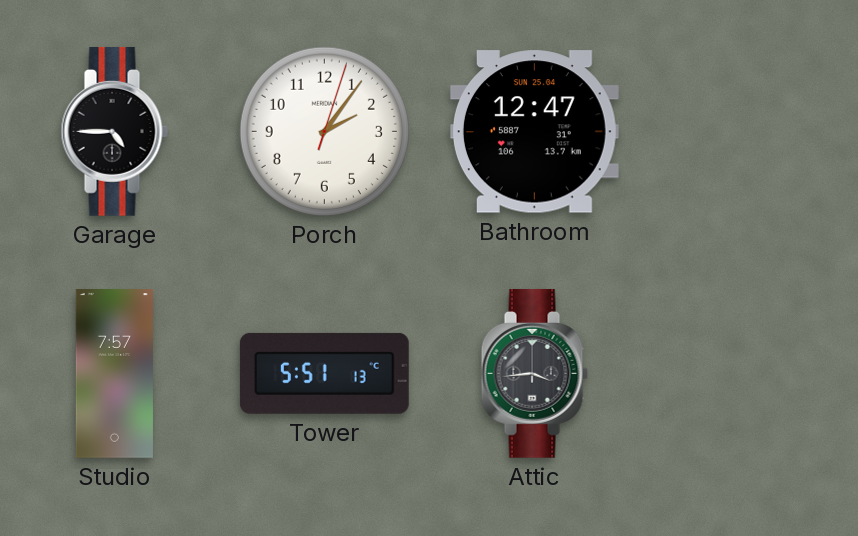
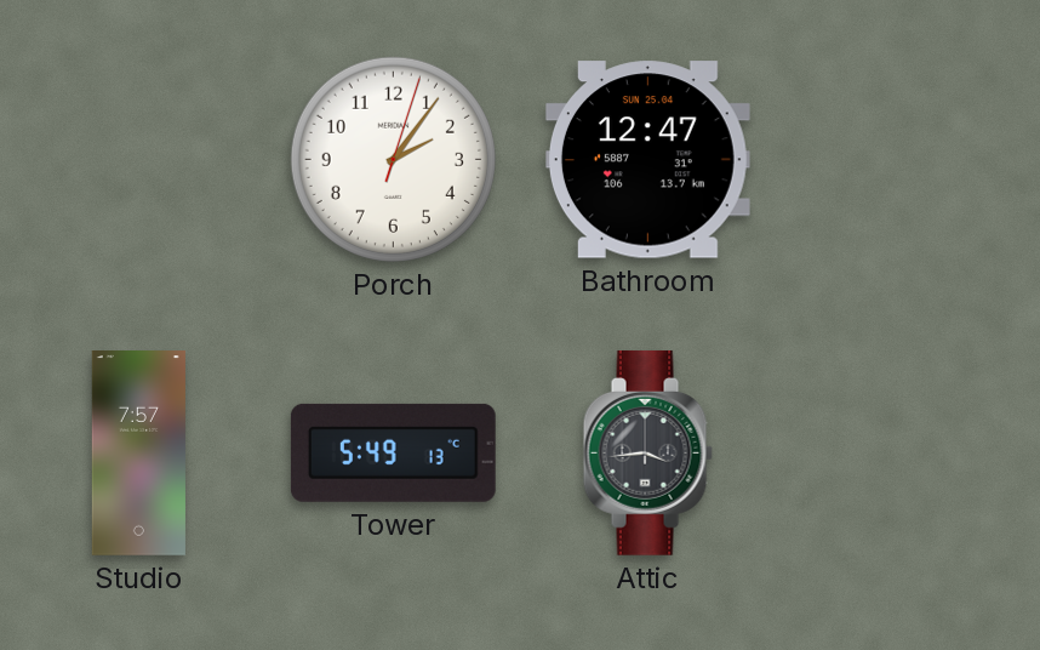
Garage: 4:45 -> none
Tower: 5:51 -> 5:49
